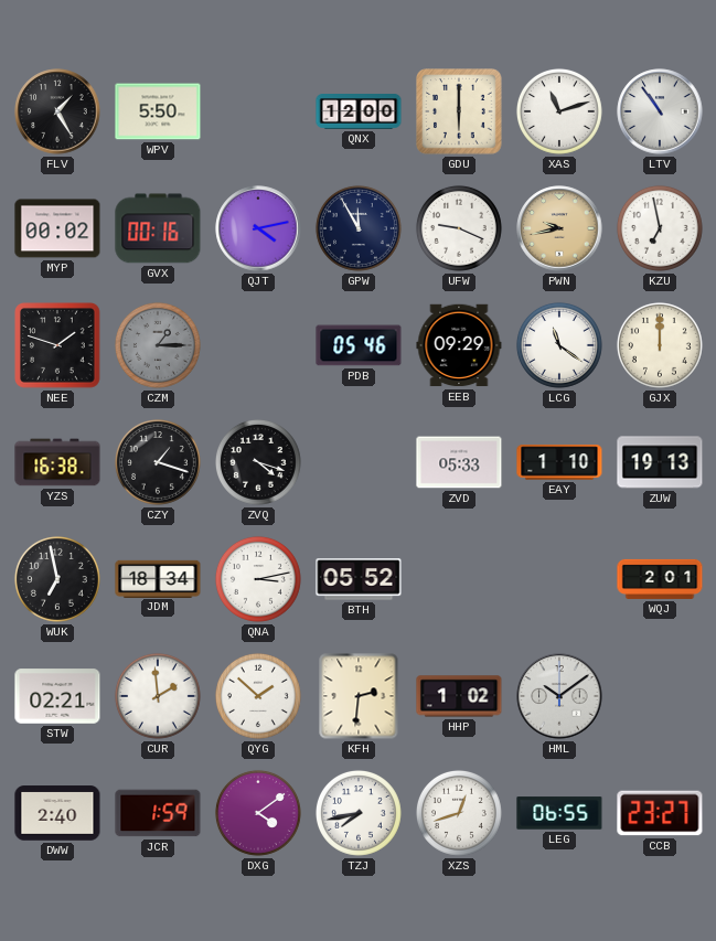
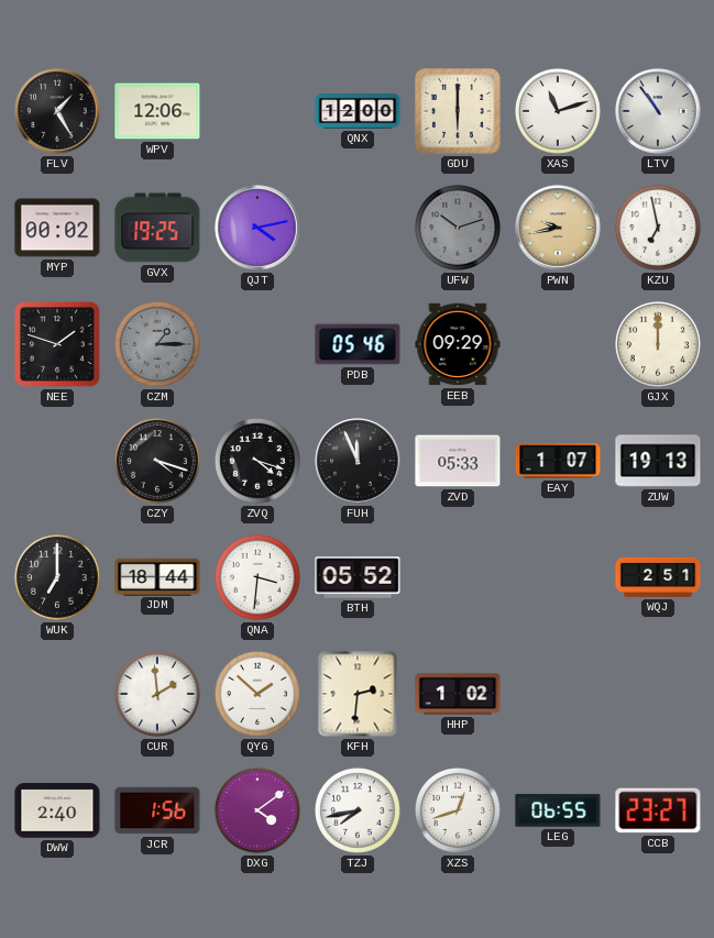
WPV: 5:50 -> 12:06
GVX: 00:16 -> 19:25
GPW: 11:55 -> none
UFW: 9:19 -> 10:12
UFW dial: white -> grey
LCG: 11:21 -> none
YZS: 16:38 -> none
CZY: 1:18 -> 4:18
FUH: none -> 11:56
EAY: 1:10 -> 1:07
WUK: 6:58 -> 7:00
JDM: 18:34 -> 18:44
QNA: 3:13 -> 3:31
WQJ: 2:01 -> 2:51
STW: 02:21 -> none
HML: 10:09 -> none
JCR: 1:59 -> 1:56
